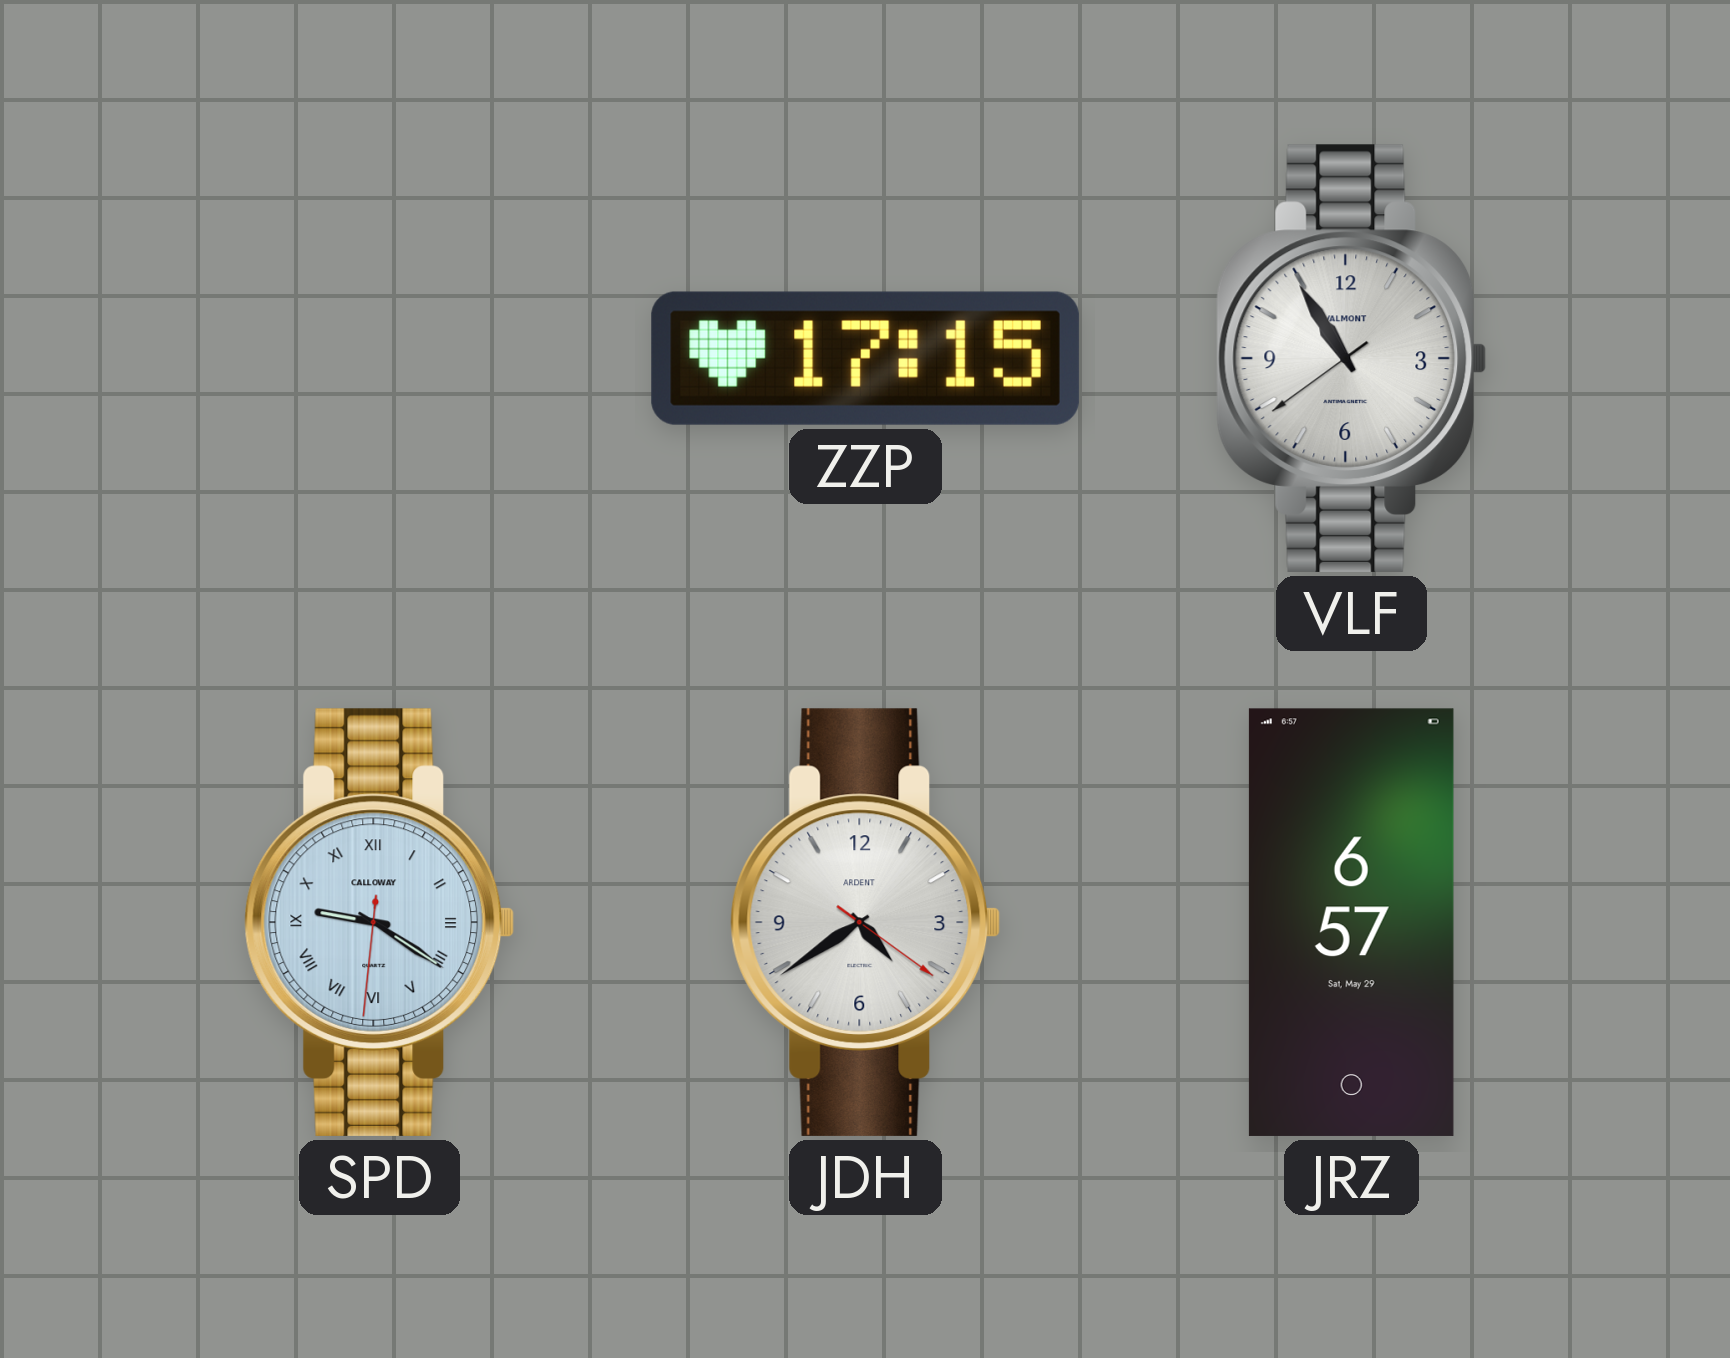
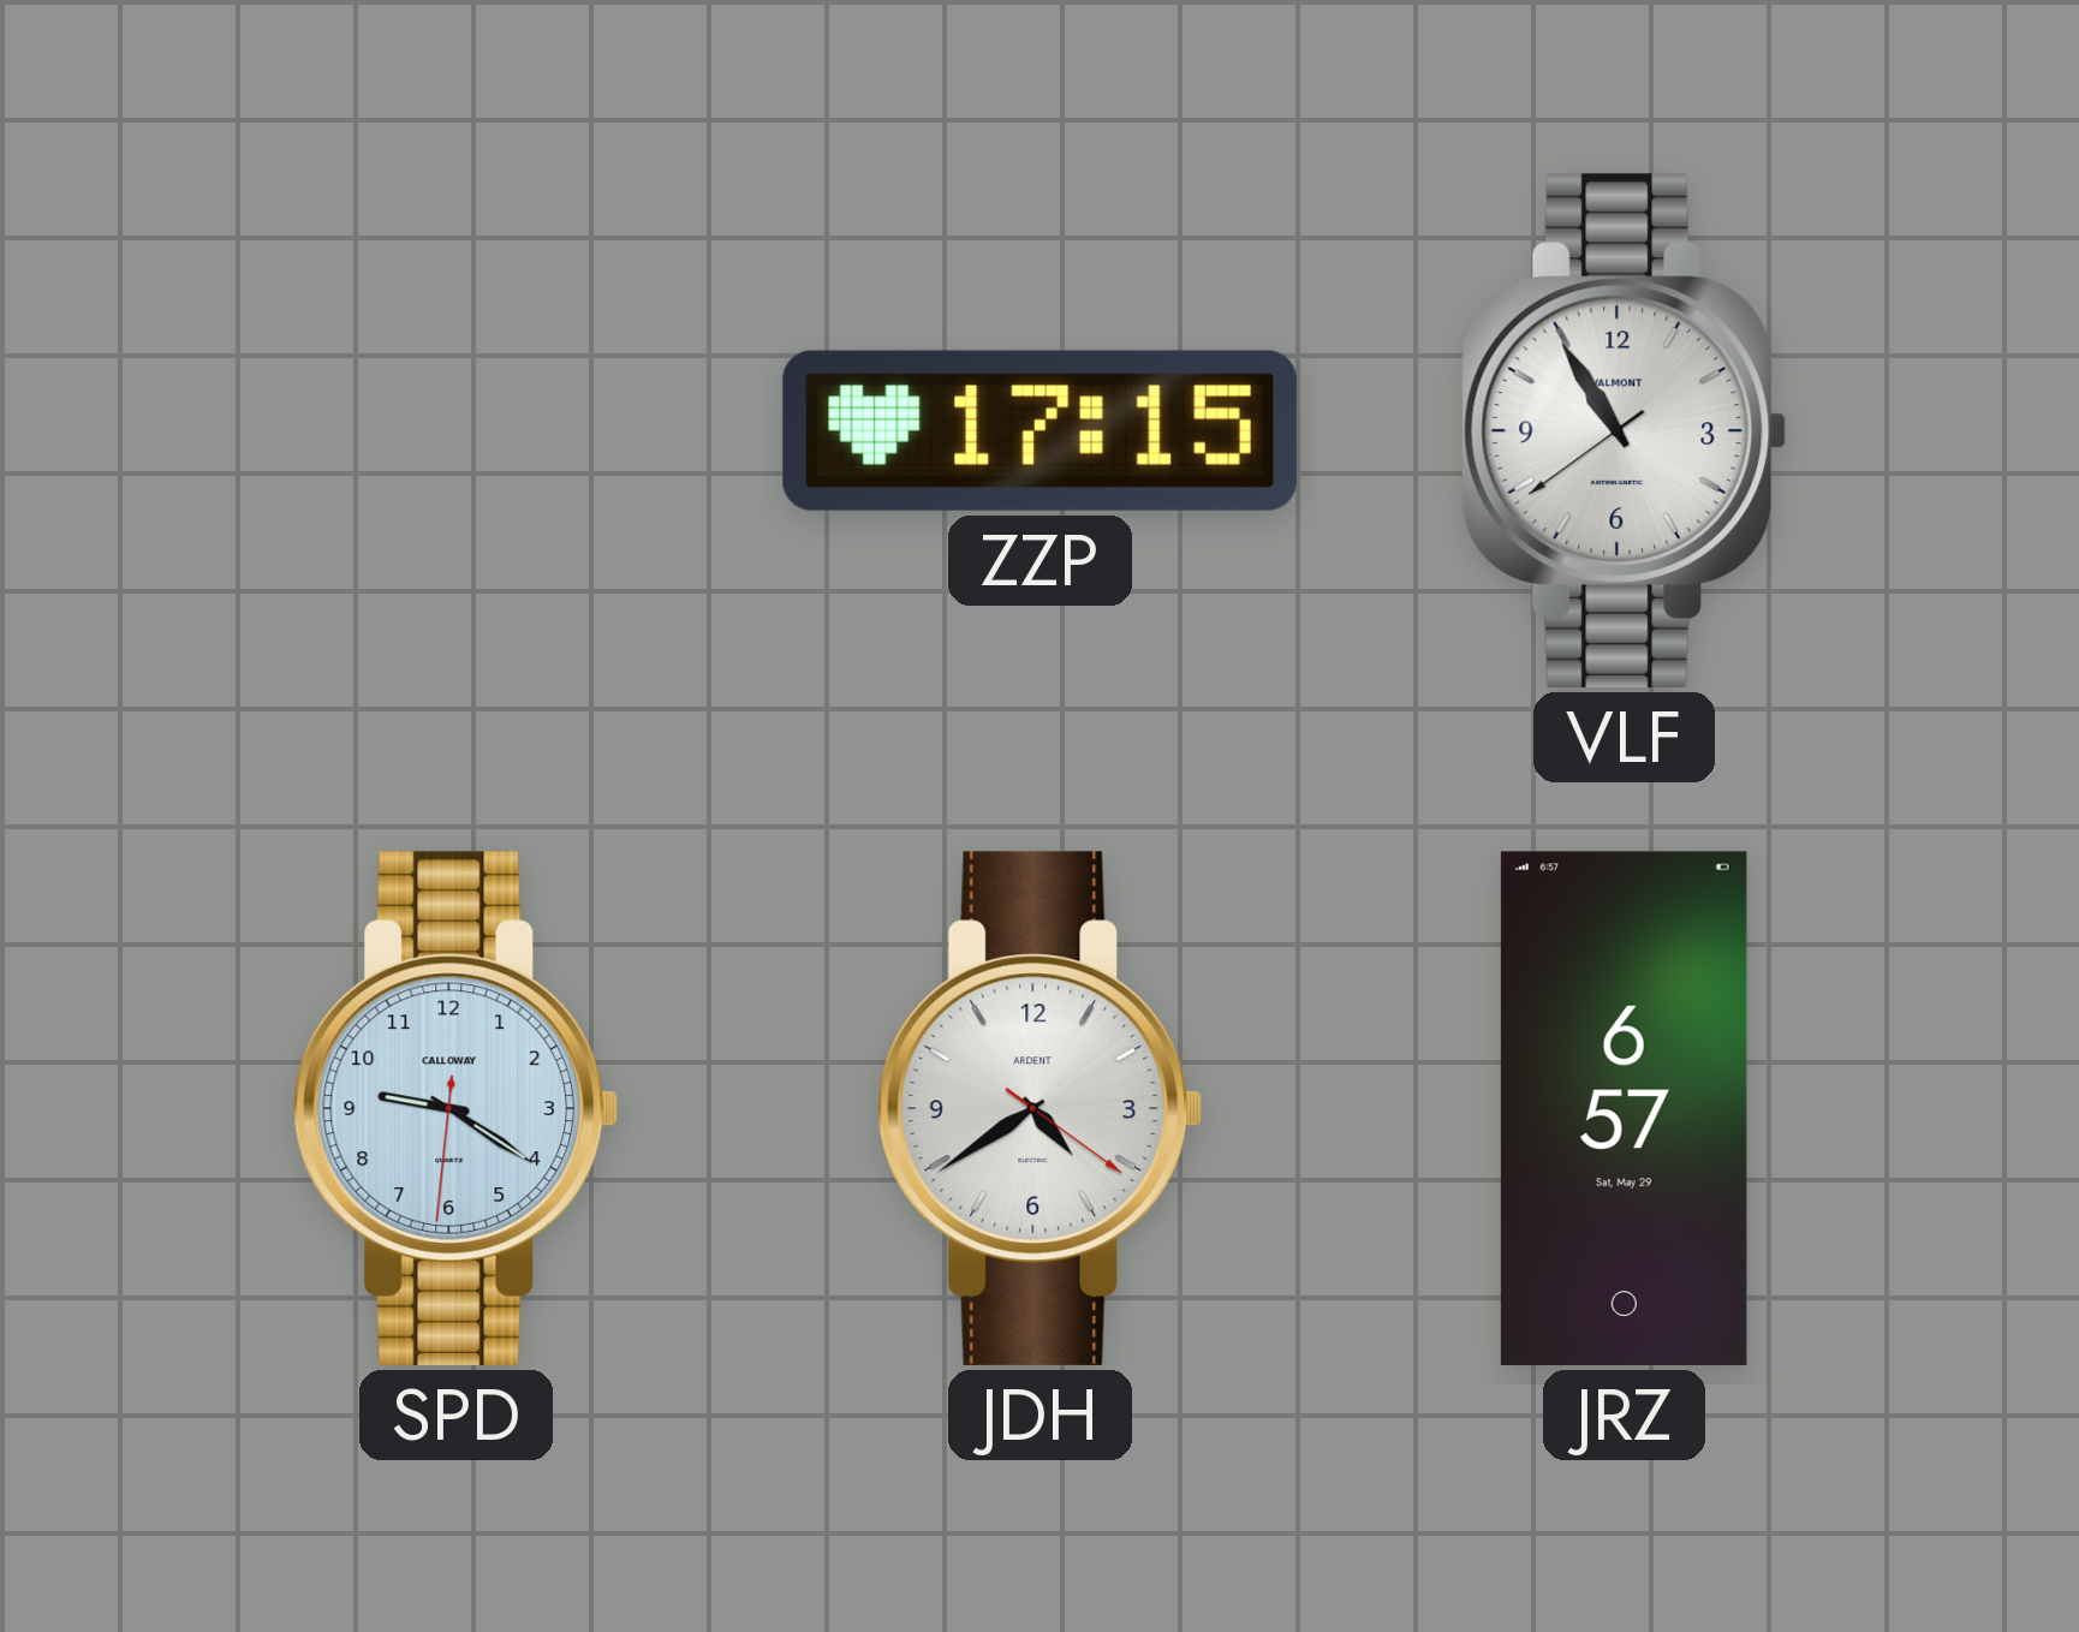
SPD numerals: Roman -> Arabic
